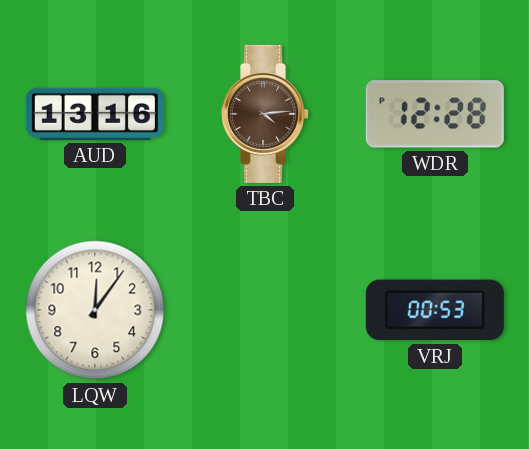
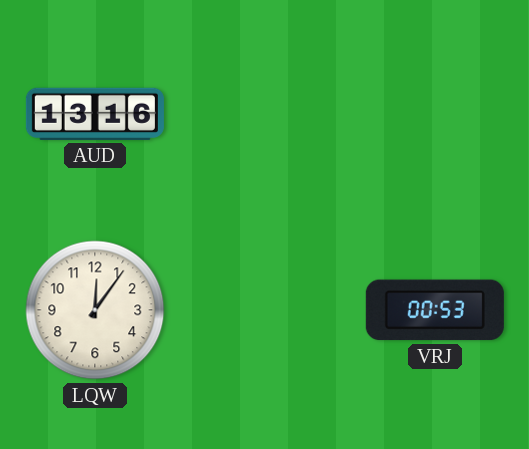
TBC: 4:14 -> none
WDR: 12:28 -> none
